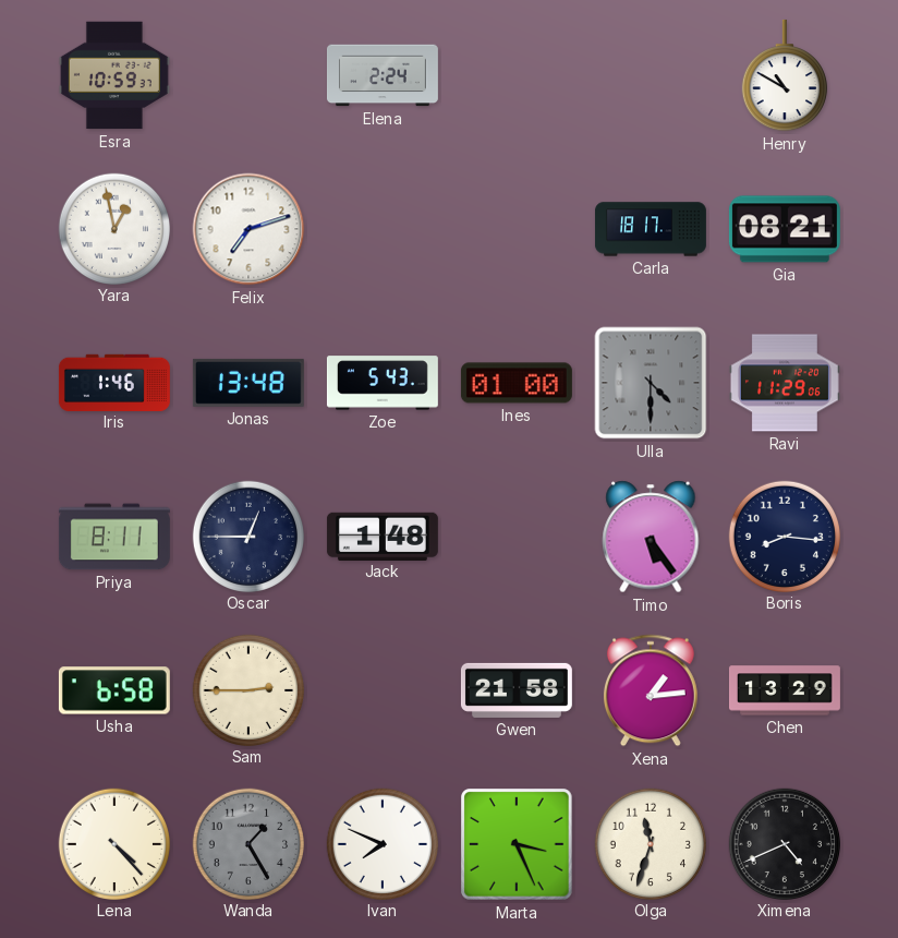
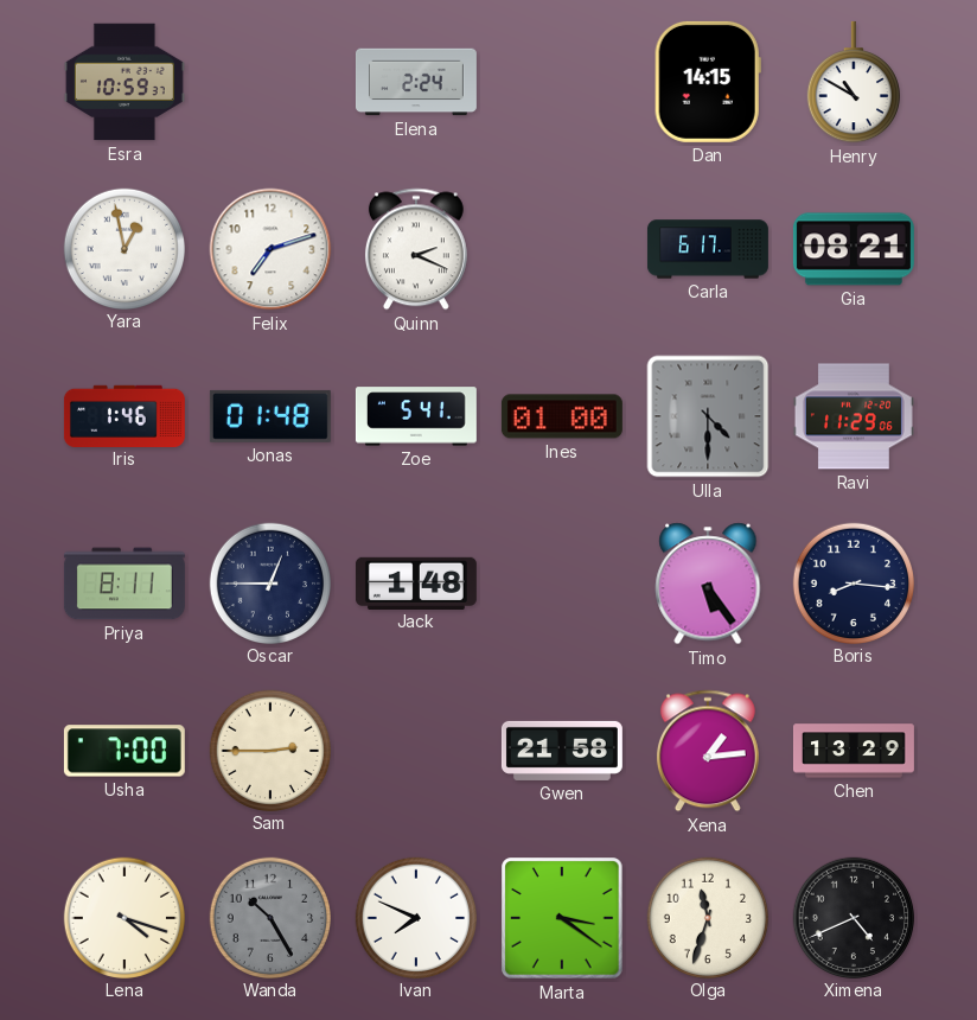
Dan: none -> 14:15
Quinn: none -> 2:19
Carla: 18:17 -> 6:17
Jonas: 13:48 -> 01:48
Zoe: 5:43 -> 5:41
Usha: 6:58 -> 7:00
Lena: 4:23 -> 4:18
Wanda: 1:25 -> 10:25
Marta: 3:26 -> 3:21
